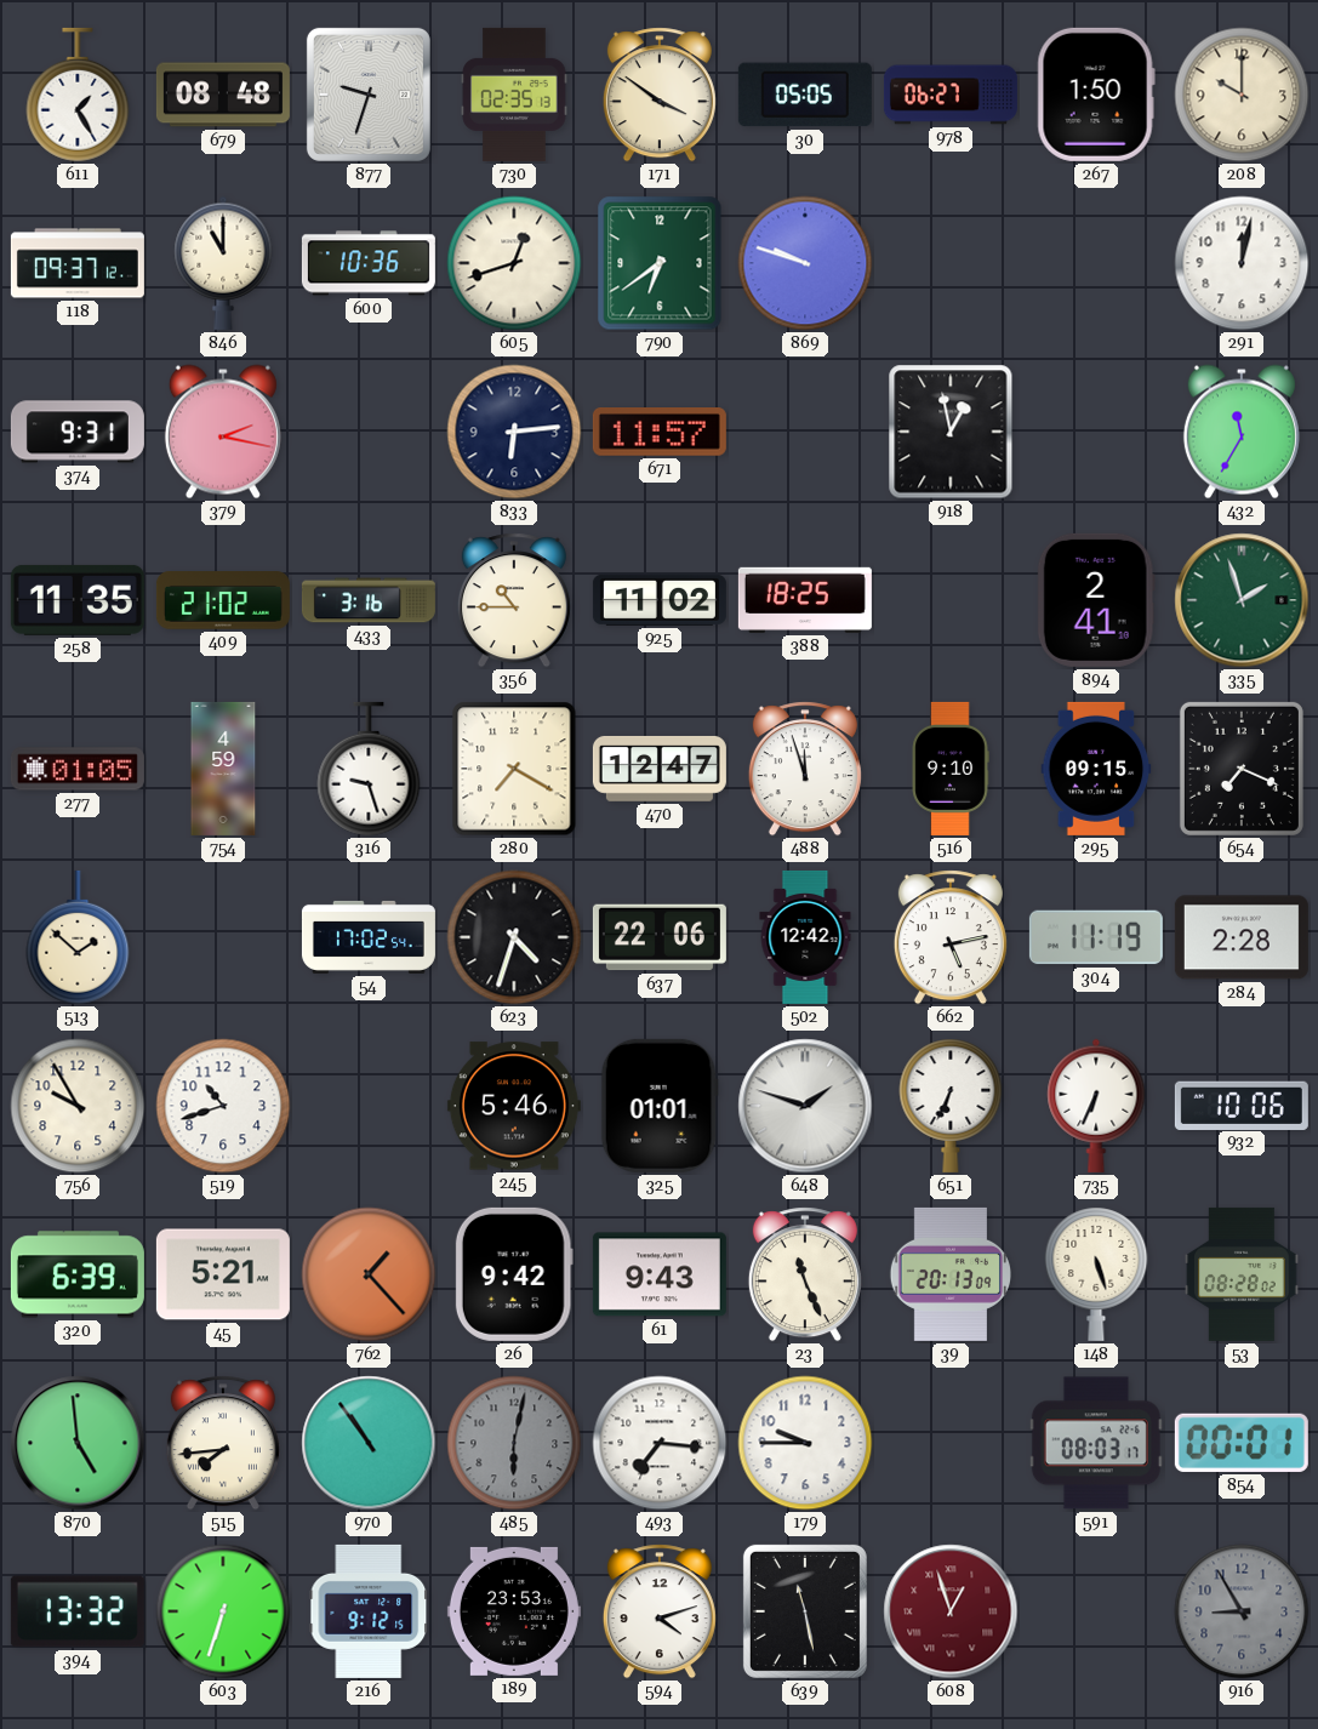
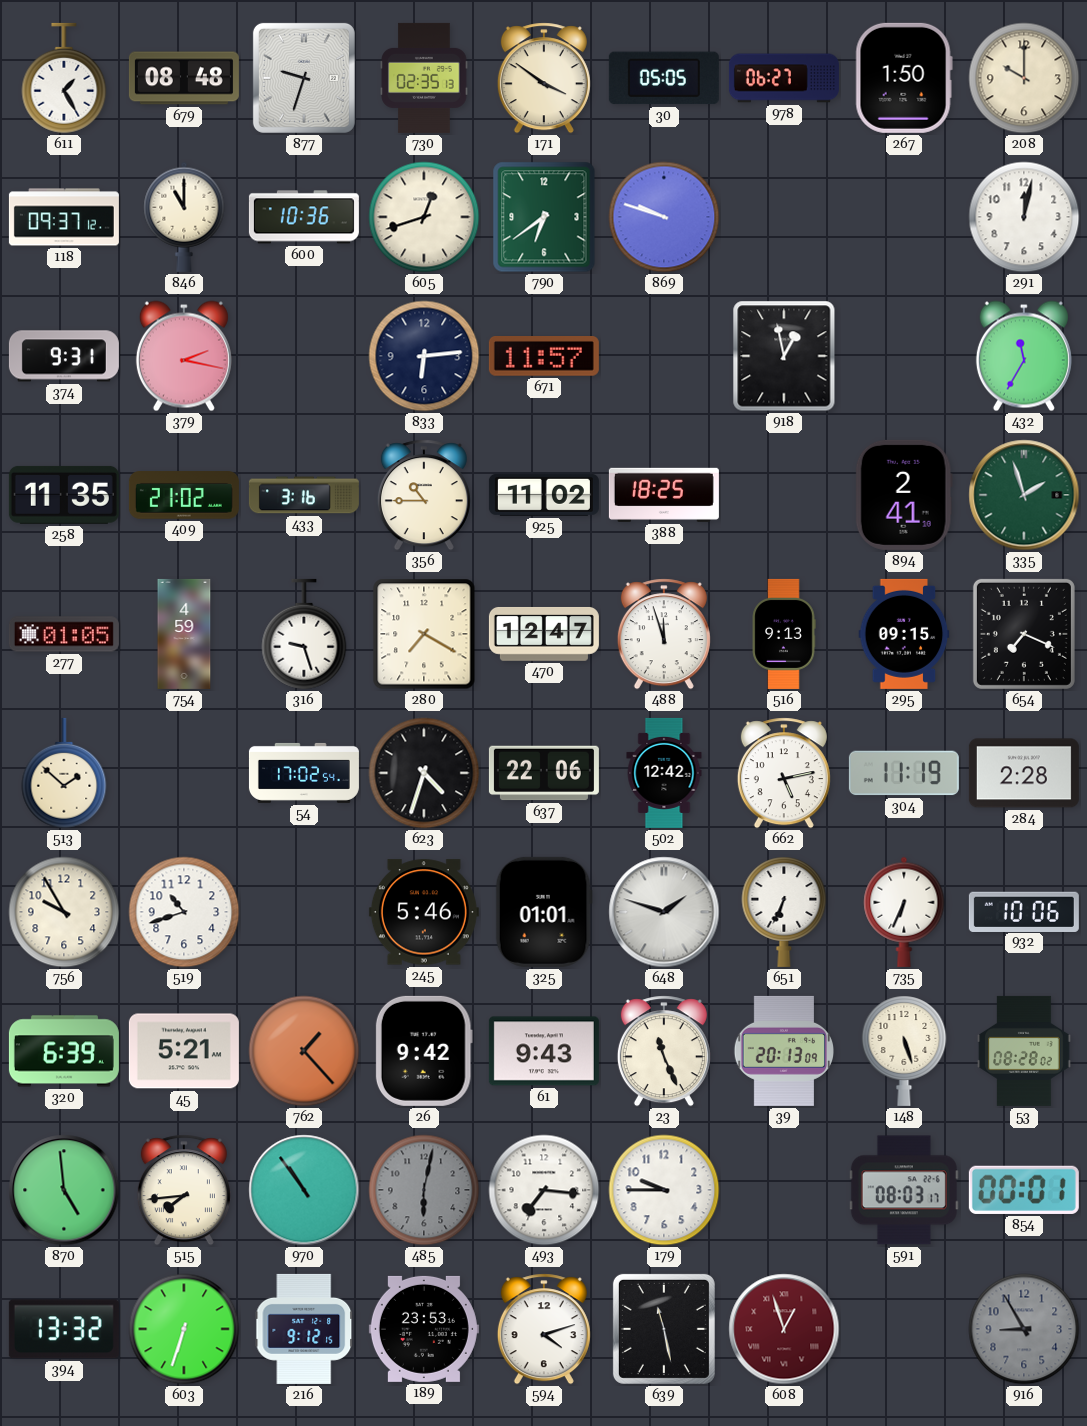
516: 9:10 -> 9:13
